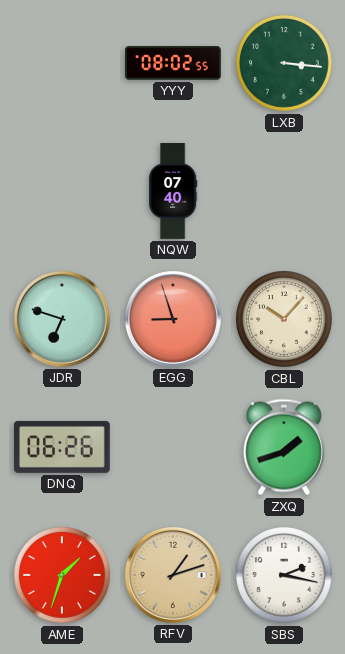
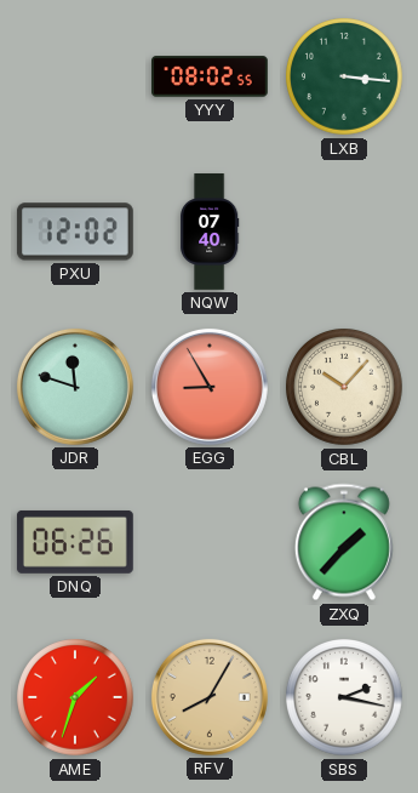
PXU: none -> 12:02
JDR: 6:48 -> 11:48
EGG: 8:57 -> 8:55
ZXQ: 1:42 -> 1:37
RFV: 1:12 -> 8:05
